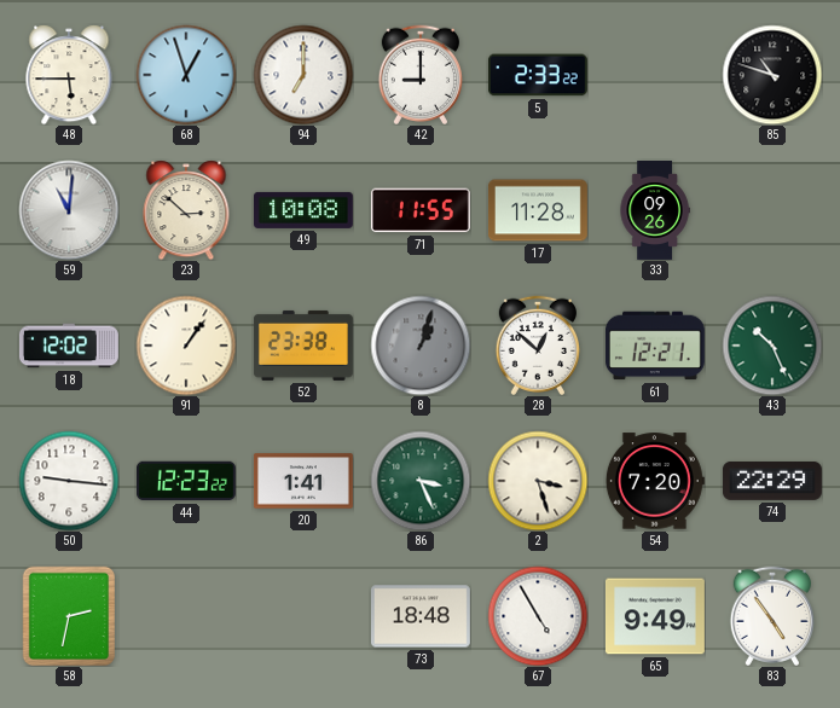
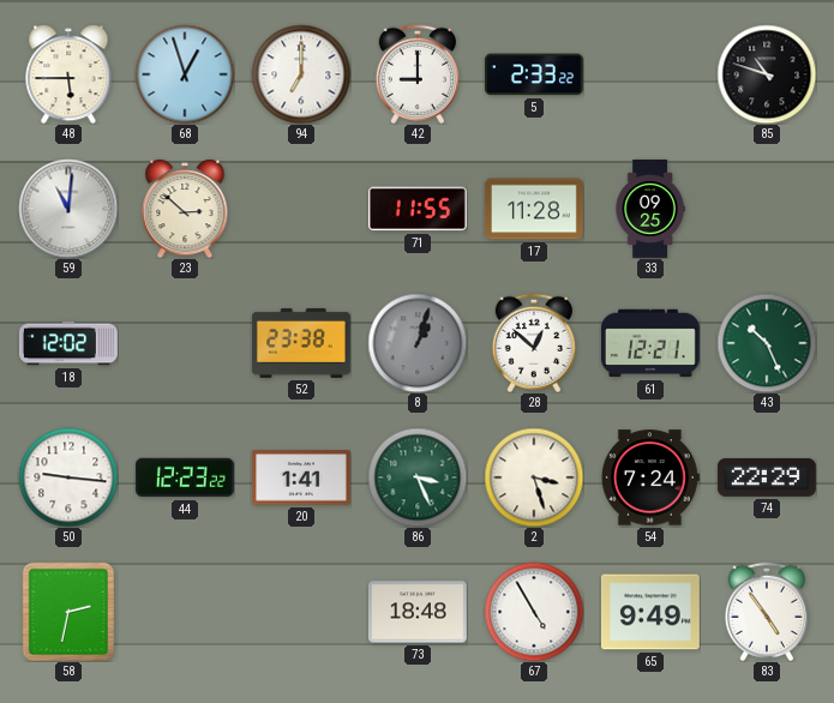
49: 10:08 -> none
33: 09:26 -> 09:25
91: 1:06 -> none
54: 7:20 -> 7:24
